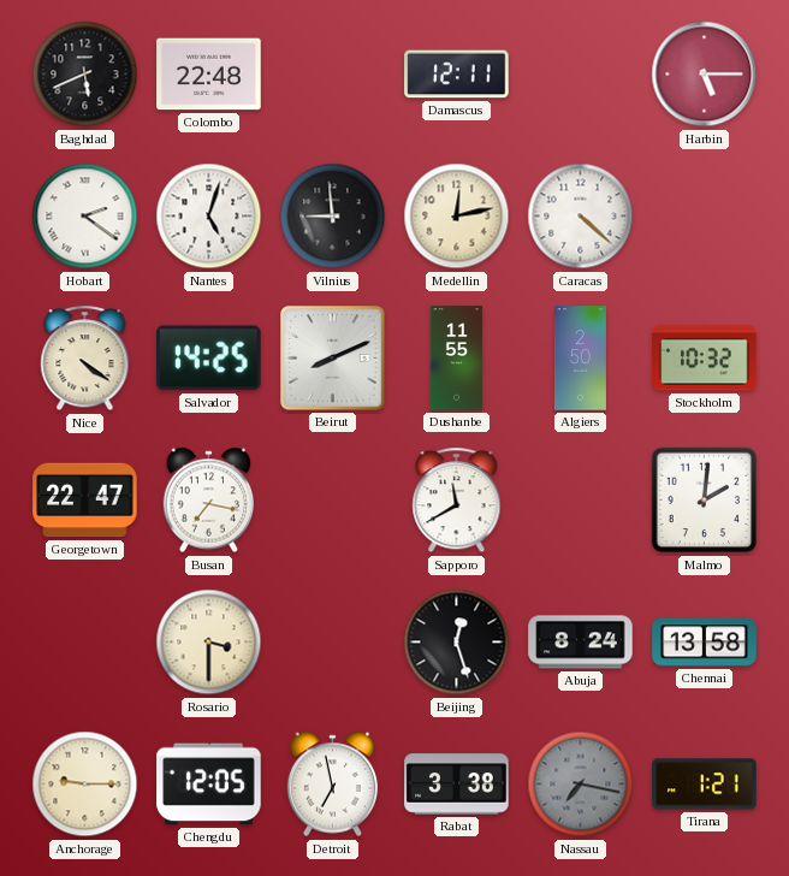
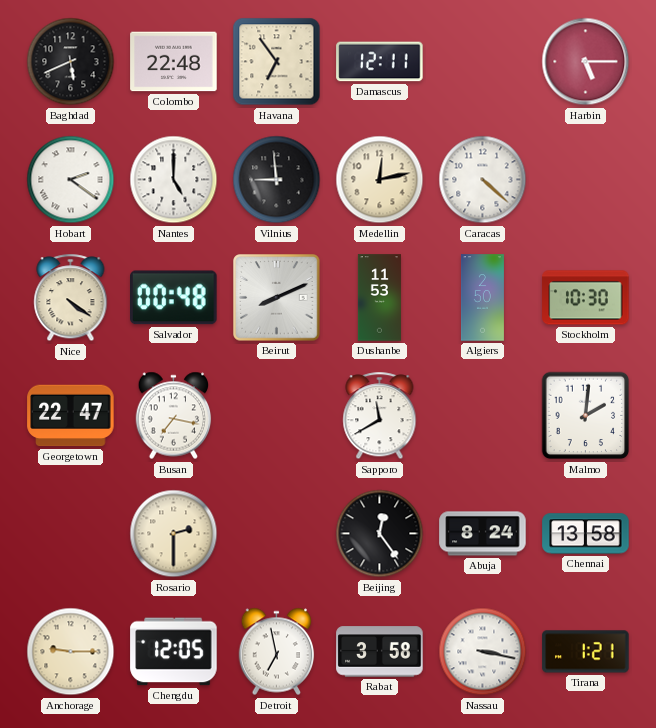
Havana: none -> 6:54
Nantes: 5:03 -> 5:00
Salvador: 14:25 -> 00:48
Dushanbe: 11:55 -> 11:53
Stockholm: 10:32 -> 10:30
Rosario: 3:30 -> 2:30
Beijing: 12:27 -> 12:24
Rabat: 3:38 -> 3:58
Nassau: 7:17 -> 3:17
Nassau dial: grey -> white
